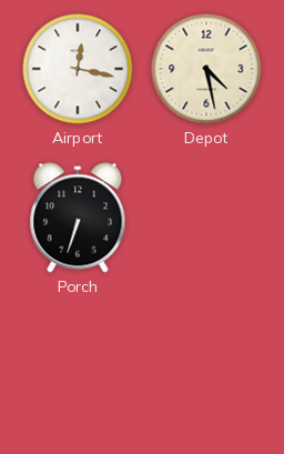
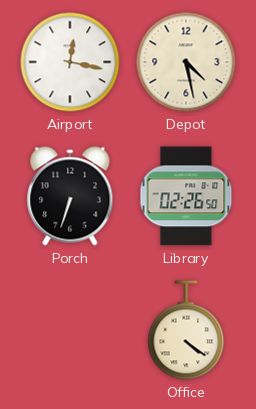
Library: none -> 02:26
Office: none -> 4:21
